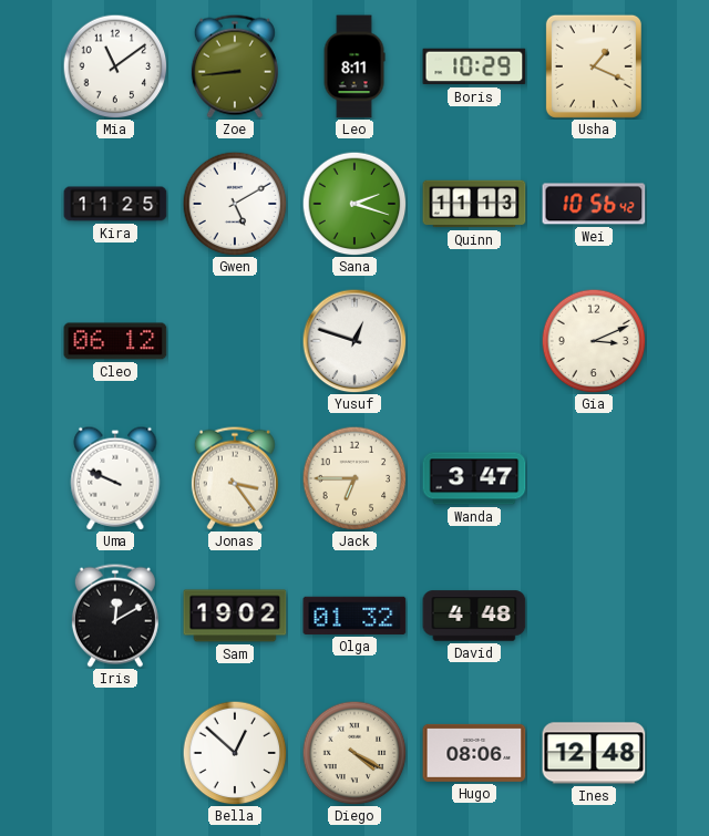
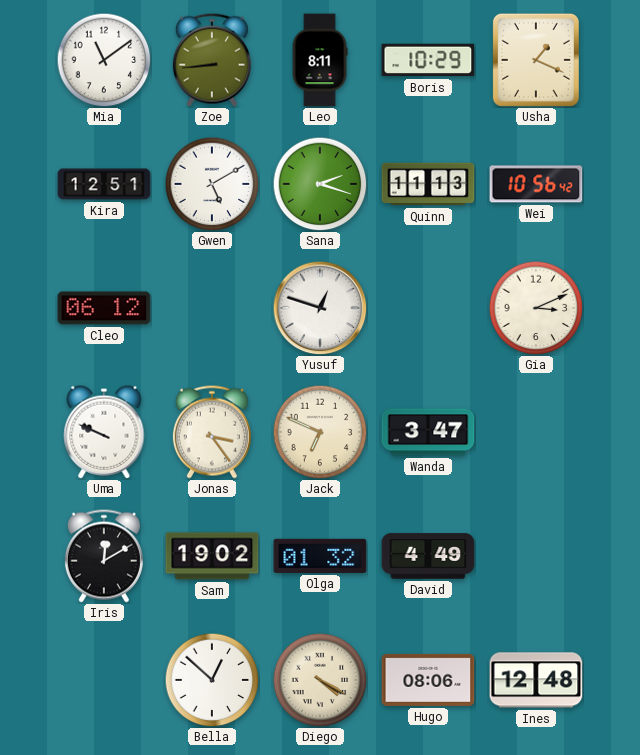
Kira: 11:25 -> 12:51
Jack: 6:45 -> 6:49
David: 4:48 -> 4:49
